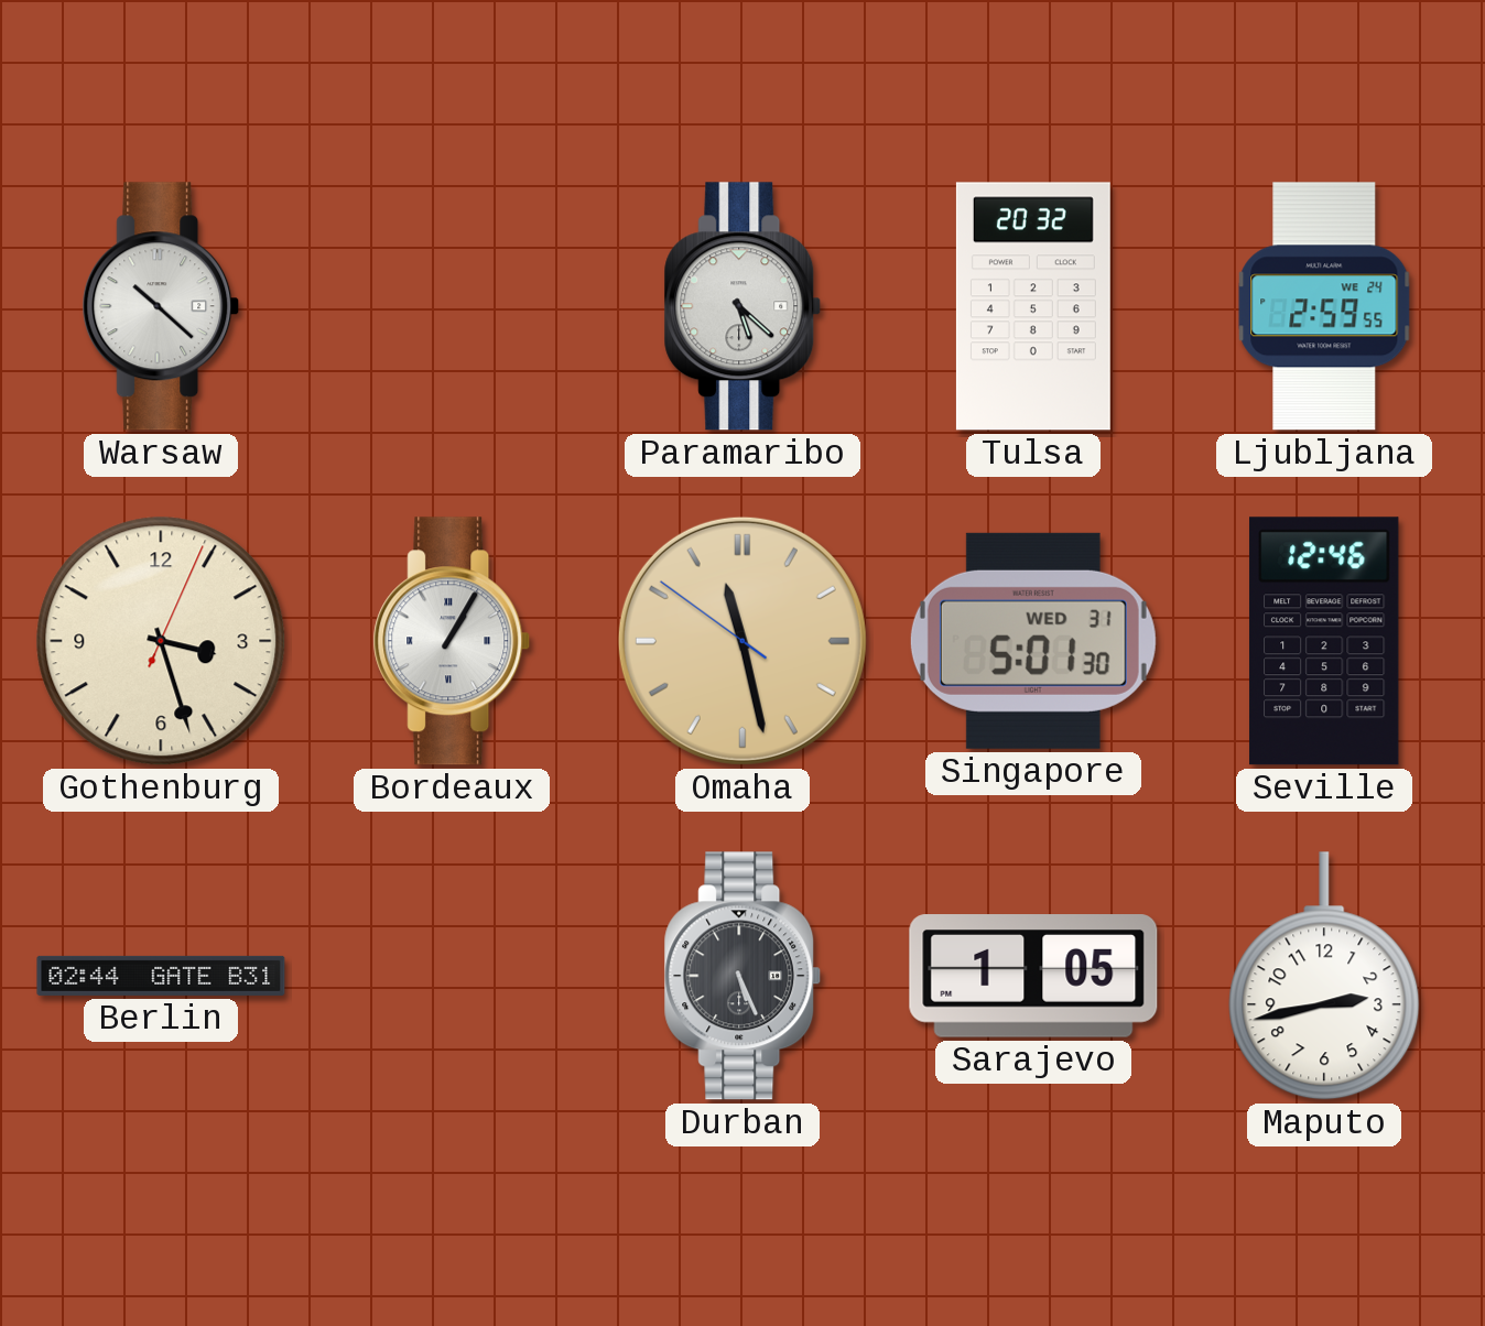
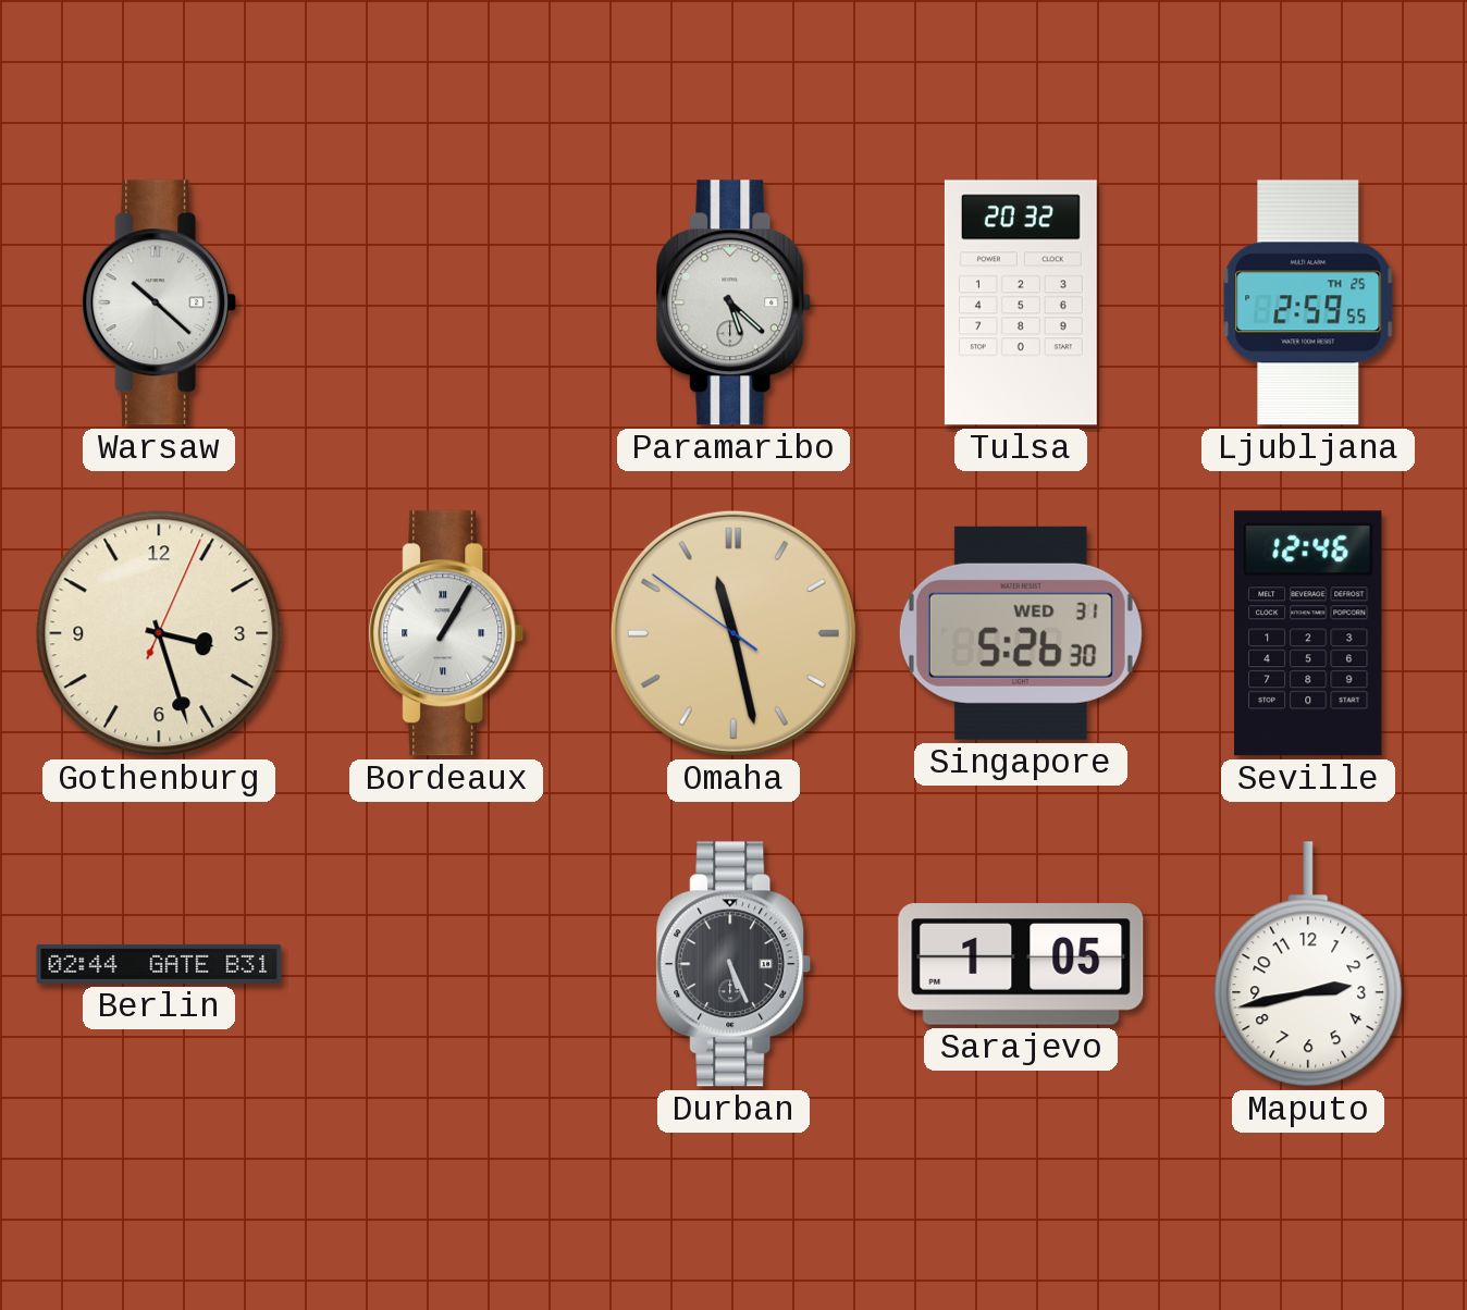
Ljubljana date: WE 24 -> TH 25
Singapore: 5:01 -> 5:26
